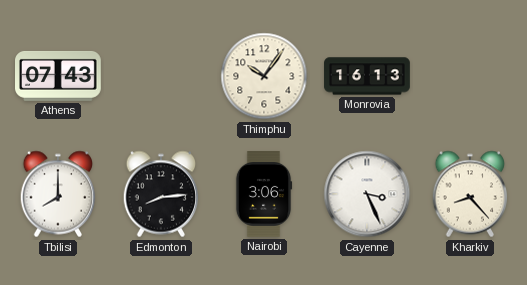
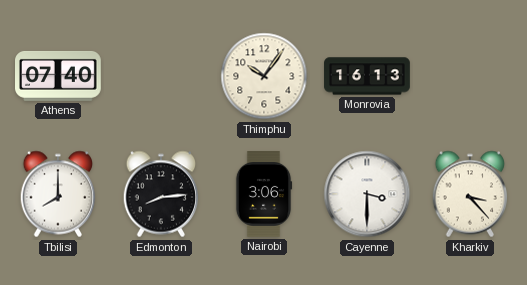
Athens: 07:43 -> 07:40
Cayenne: 3:26 -> 3:30
Kharkiv: 8:23 -> 3:23
